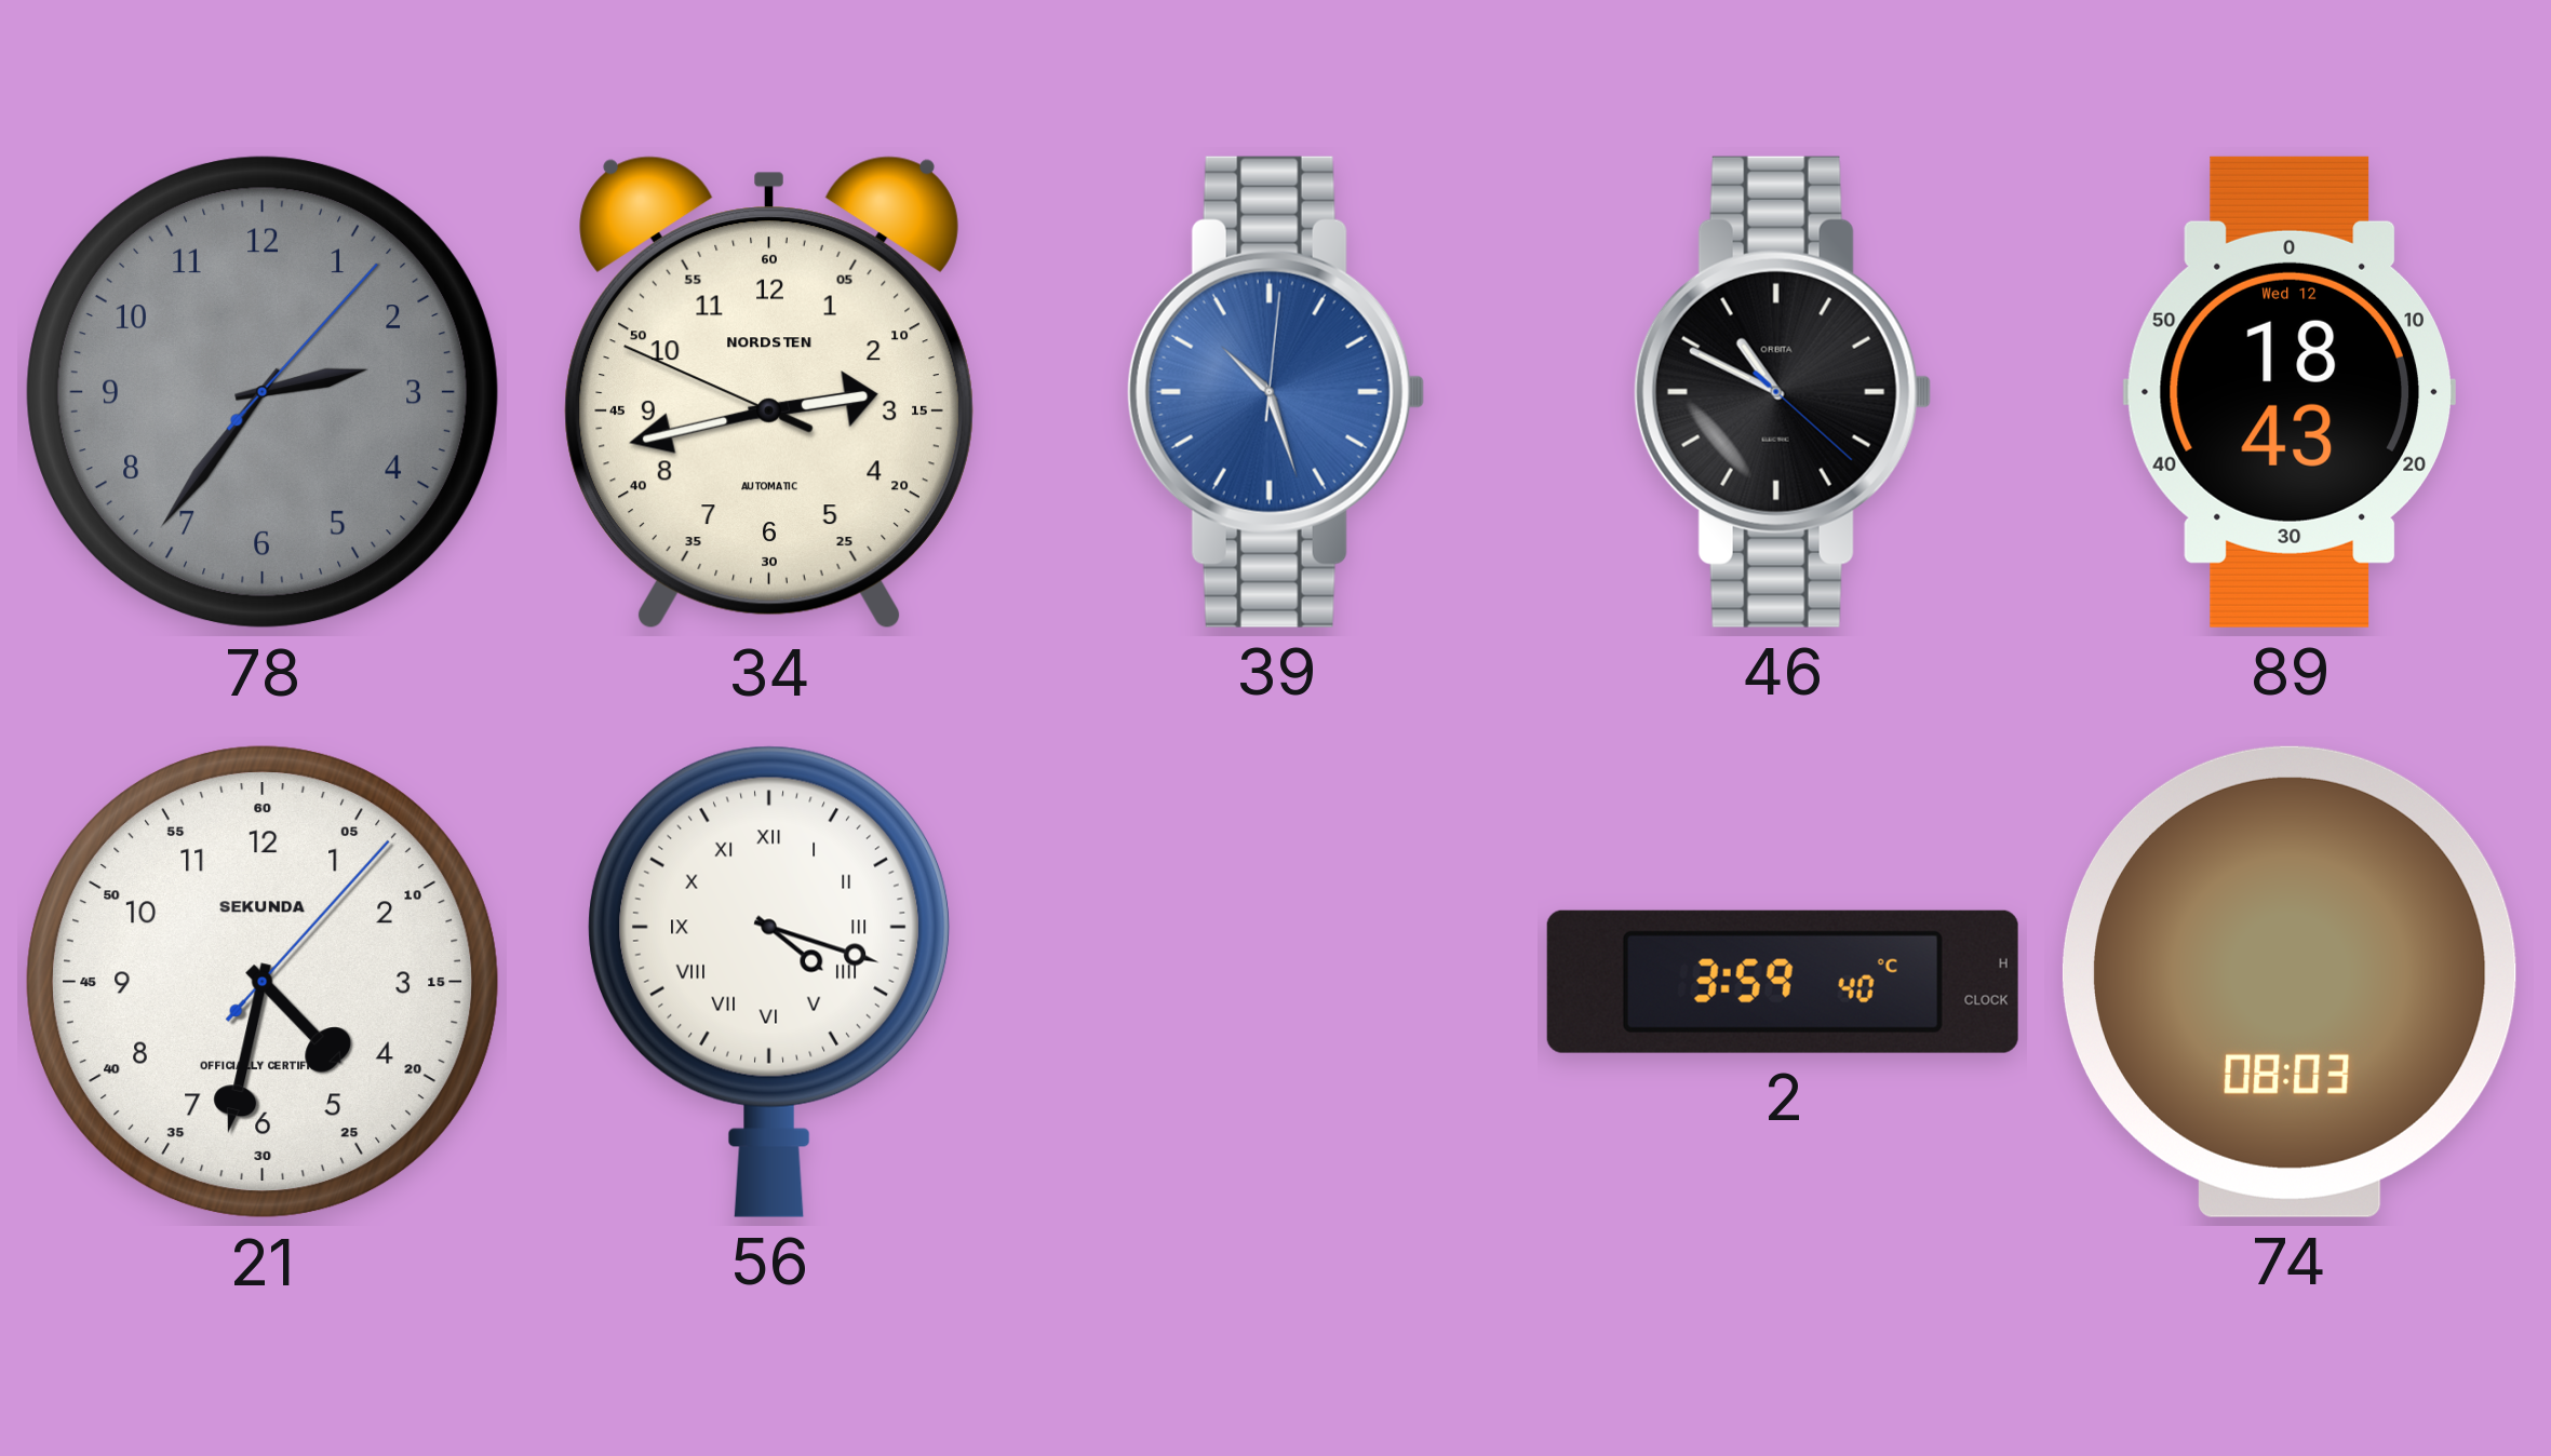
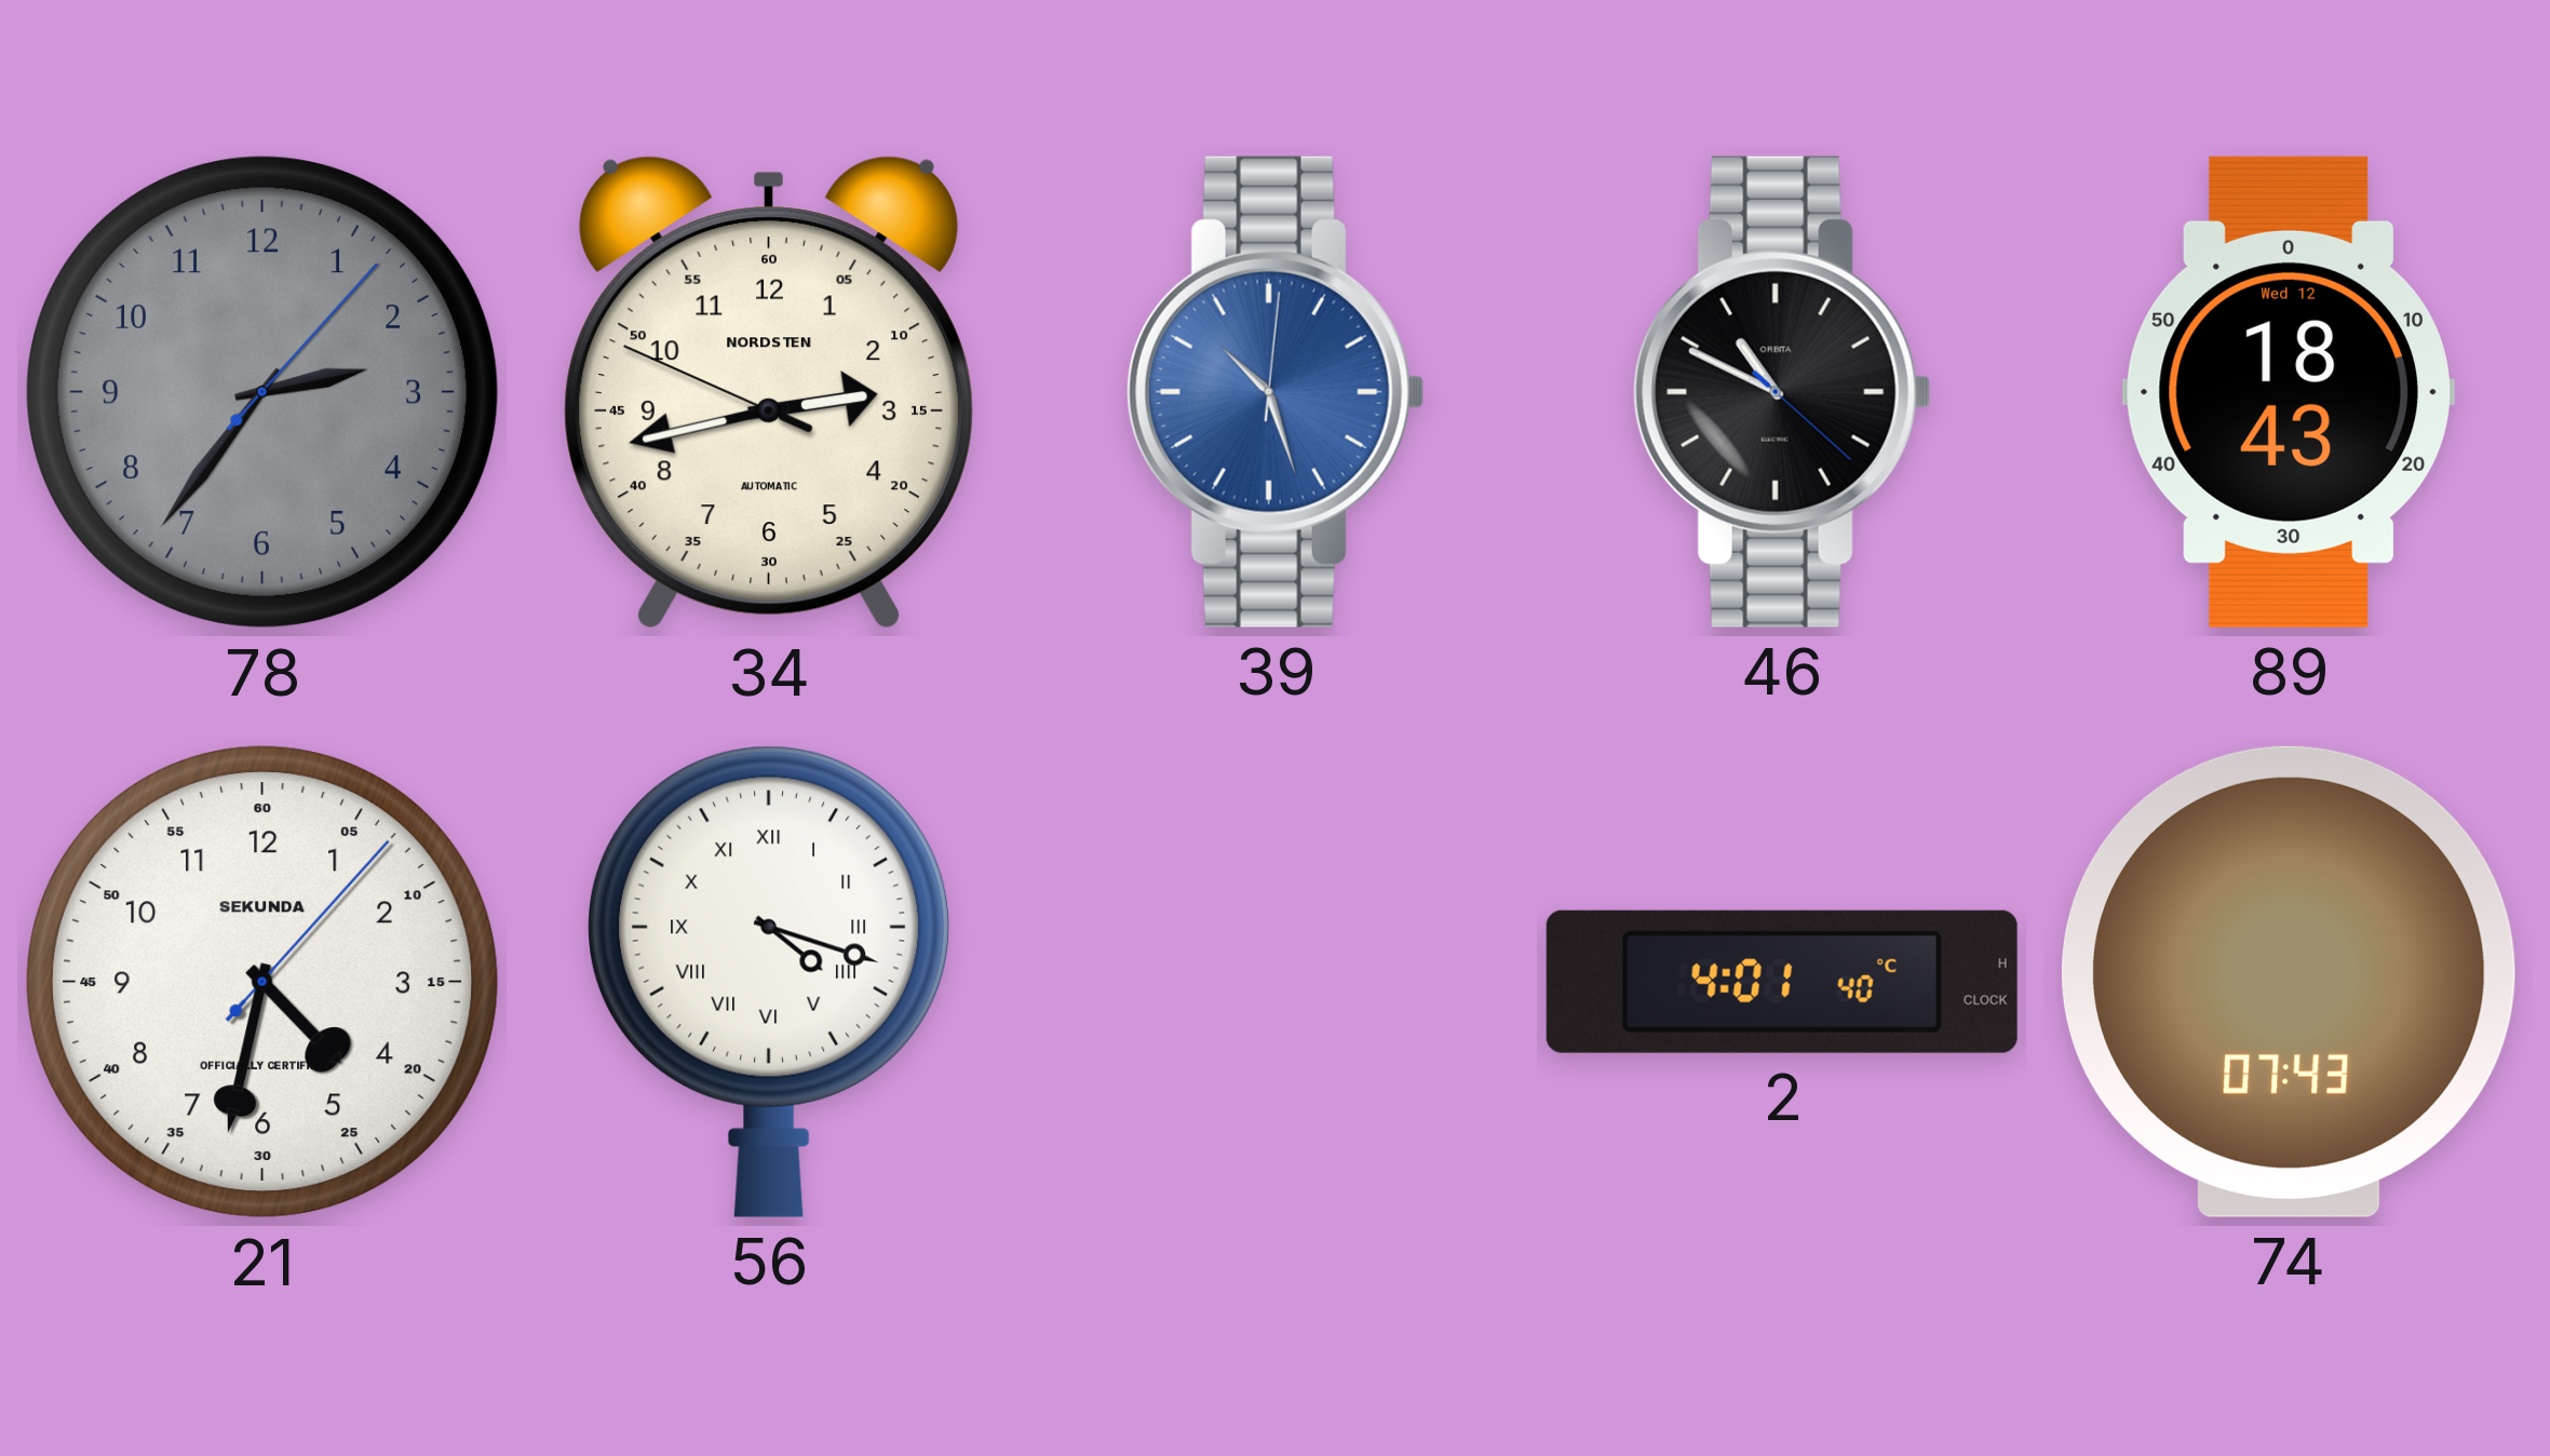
2: 3:59 -> 4:01
74: 08:03 -> 07:43
